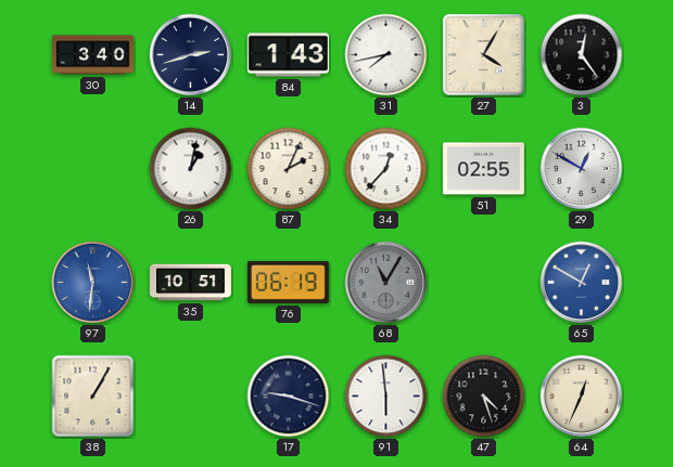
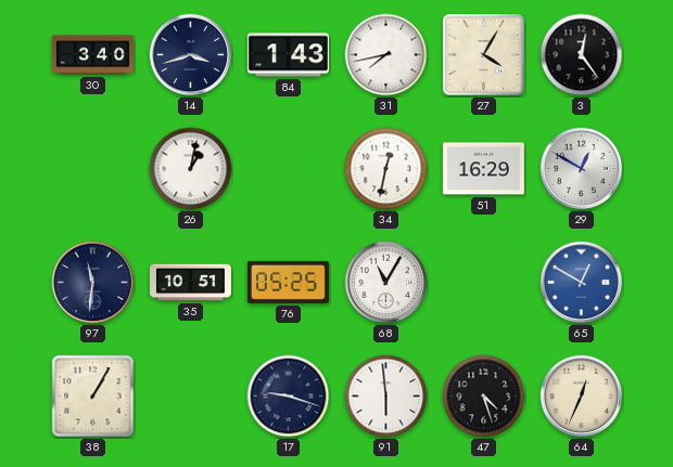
14: 2:42 -> 3:42
87: 2:04 -> none
34: 12:37 -> 12:32
51: 02:55 -> 16:29
97 dial: blue -> navy
76: 06:19 -> 05:25
68 dial: grey -> white
